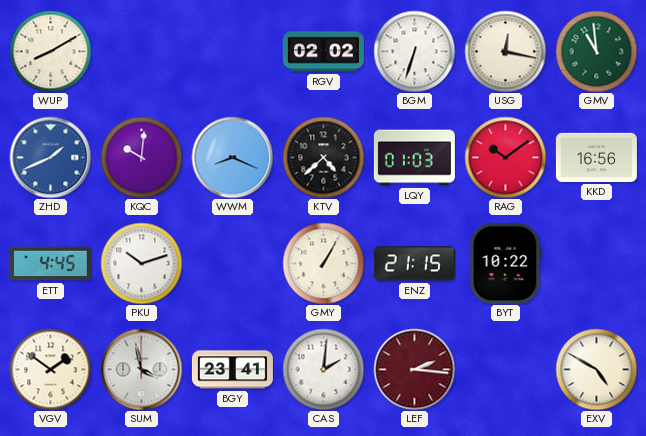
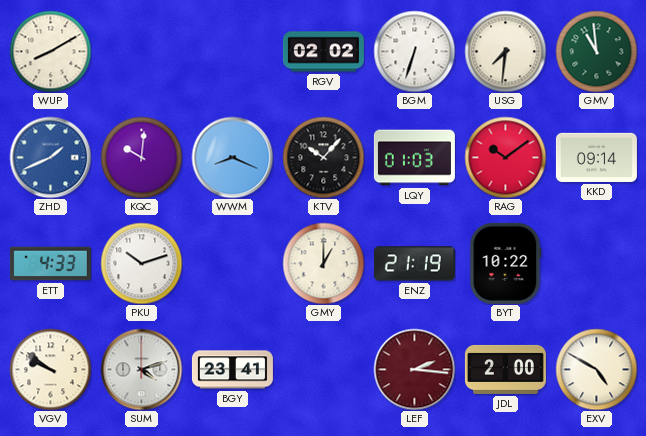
USG: 12:17 -> 7:31
KTV: 4:38 -> 10:07
KKD: 16:56 -> 09:14
ETT: 4:45 -> 4:33
GMY: 1:05 -> 1:00
ENZ: 21:15 -> 21:19
VGV: 1:51 -> 9:51
SUM: 3:58 -> 4:12
CAS: 2:01 -> none
JDL: none -> 2:00
